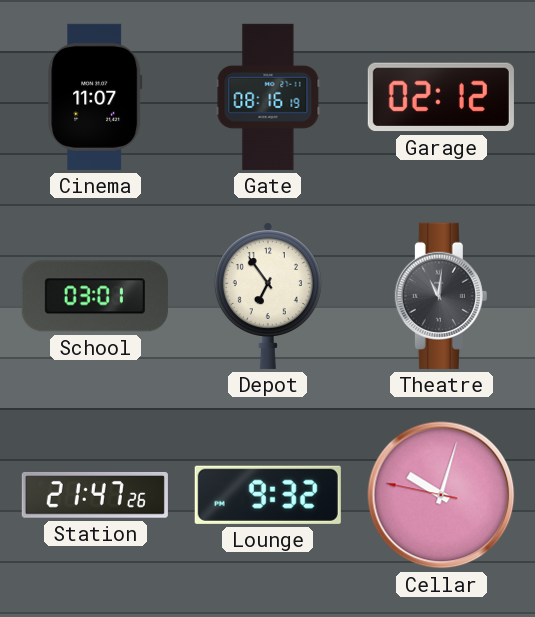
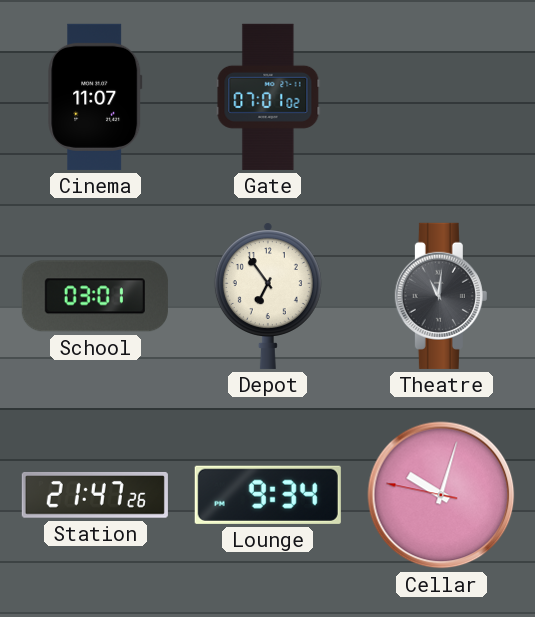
Gate: 08:16 -> 07:01
Garage: 02:12 -> none
Lounge: 9:32 -> 9:34
